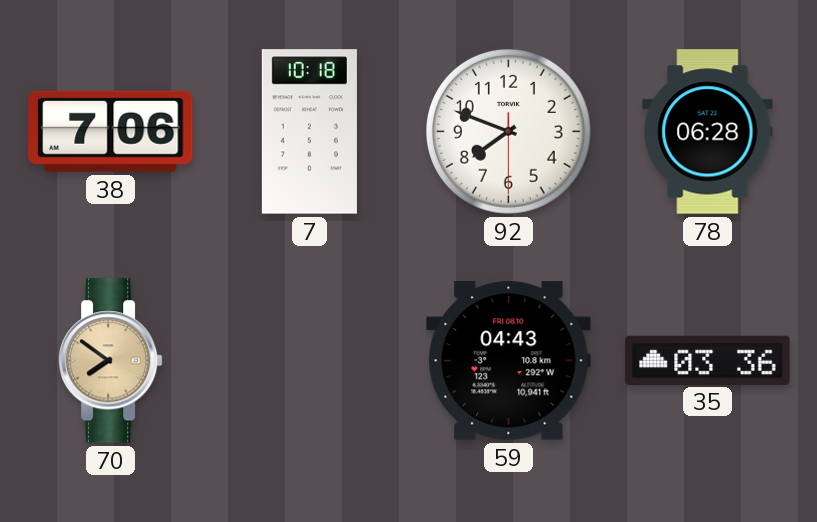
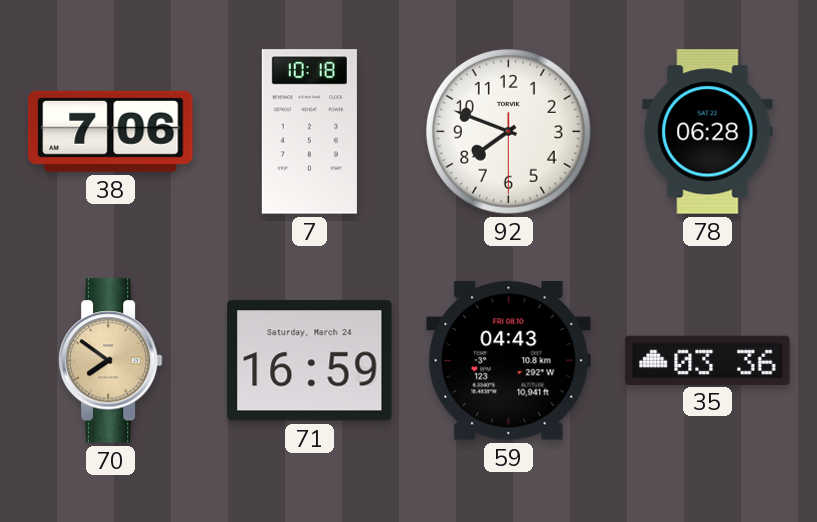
71: none -> 16:59
